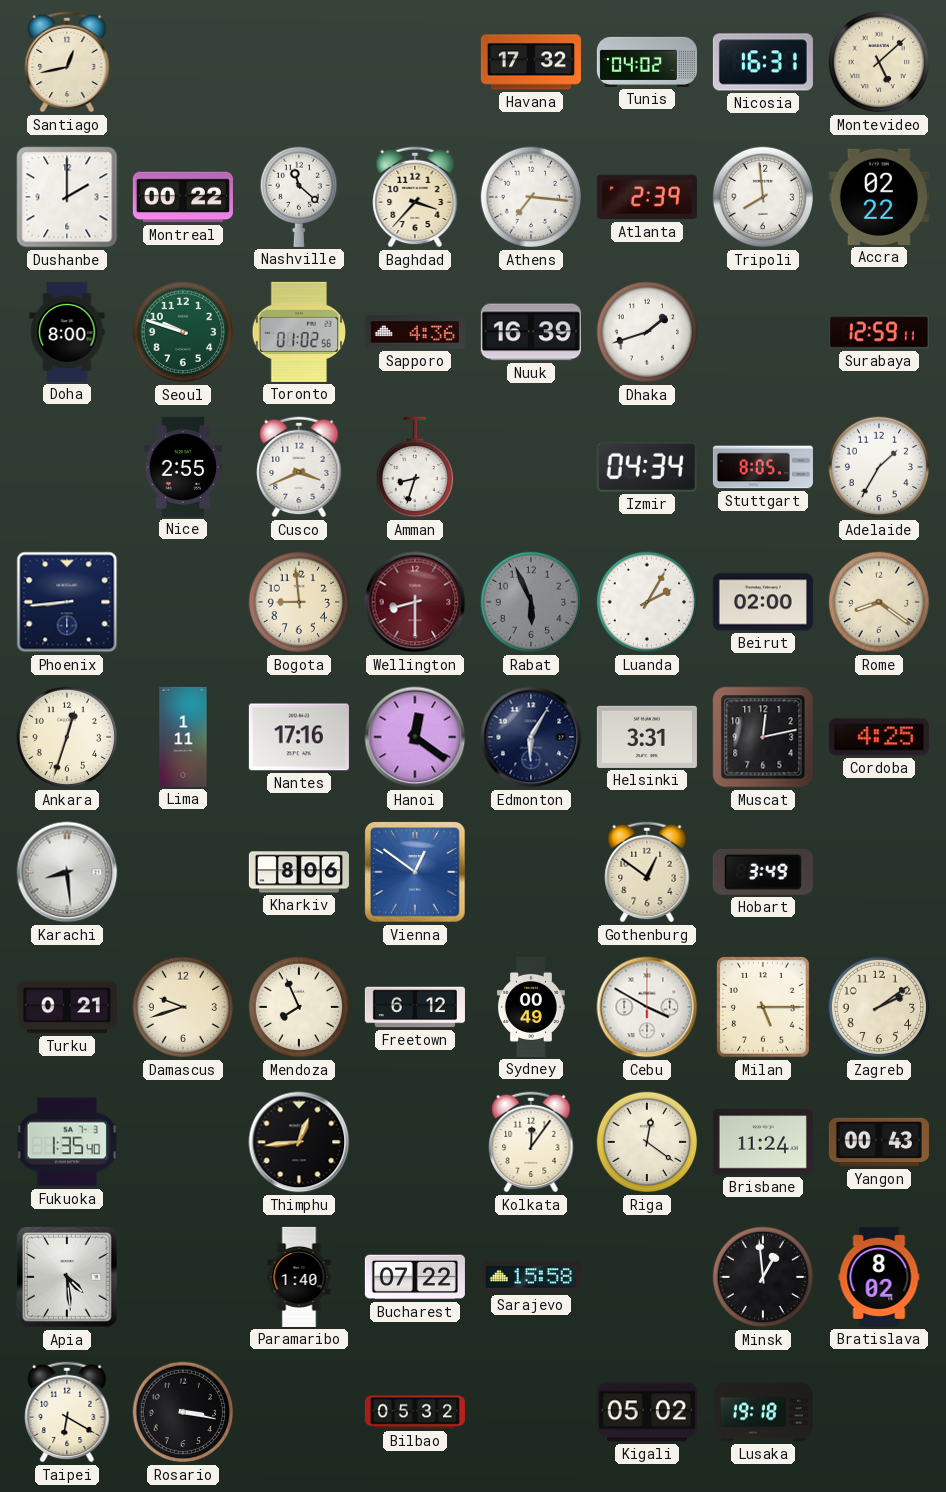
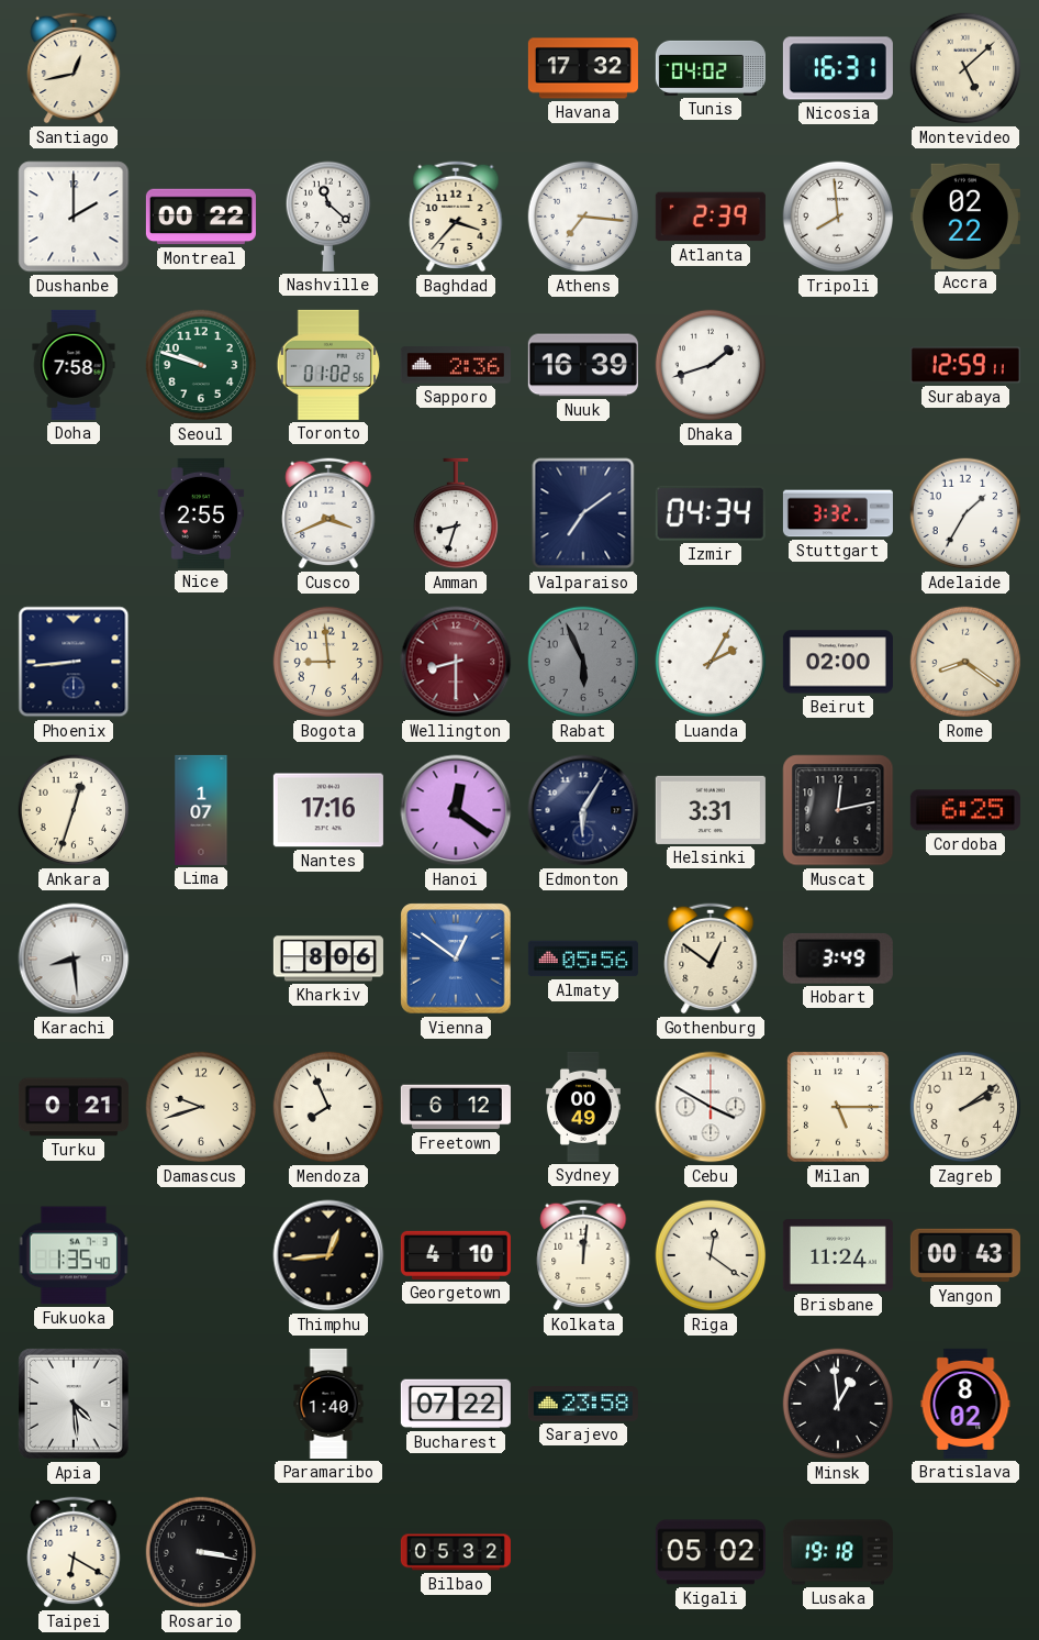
Doha: 8:00 -> 7:58
Sapporo: 4:36 -> 2:36
Valparaiso: none -> 7:09
Stuttgart: 8:05 -> 3:32
Lima: 1:11 -> 1:07
Cordoba: 4:25 -> 6:25
Almaty: none -> 05:56
Georgetown: none -> 4:10
Kolkata: 12:06 -> 12:01
Sarajevo: 15:58 -> 23:58
